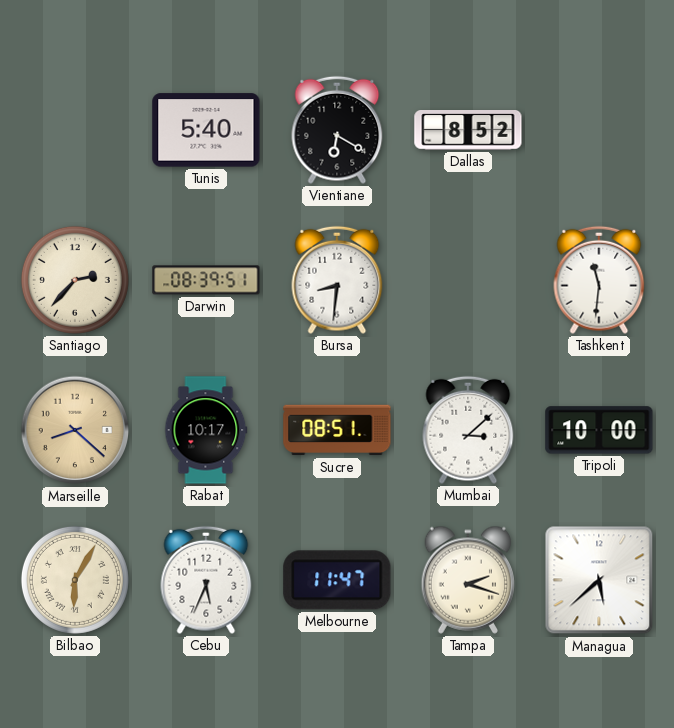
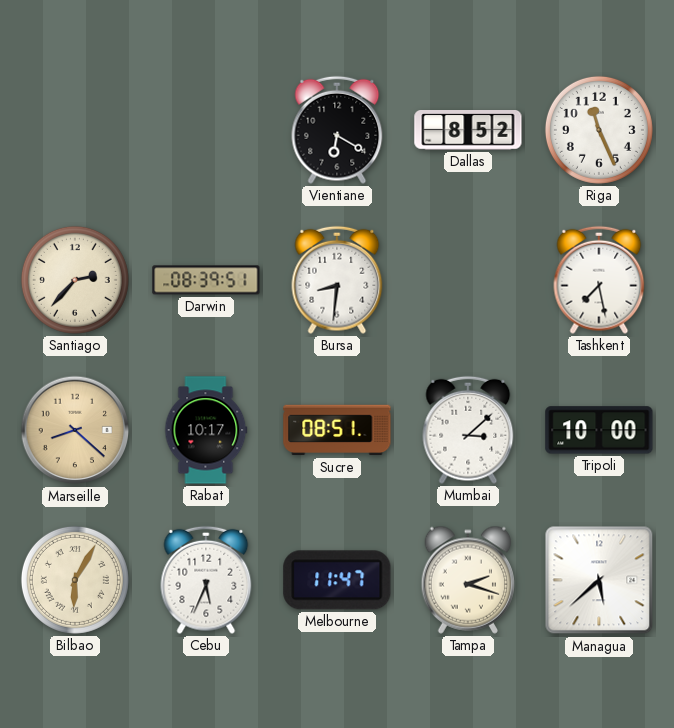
Tunis: 5:40 -> none
Riga: none -> 11:26
Tashkent: 11:31 -> 7:28
